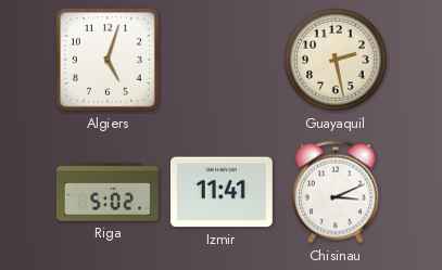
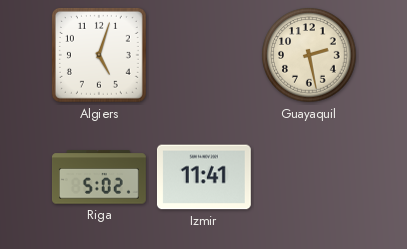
Chisinau: 3:11 -> none
